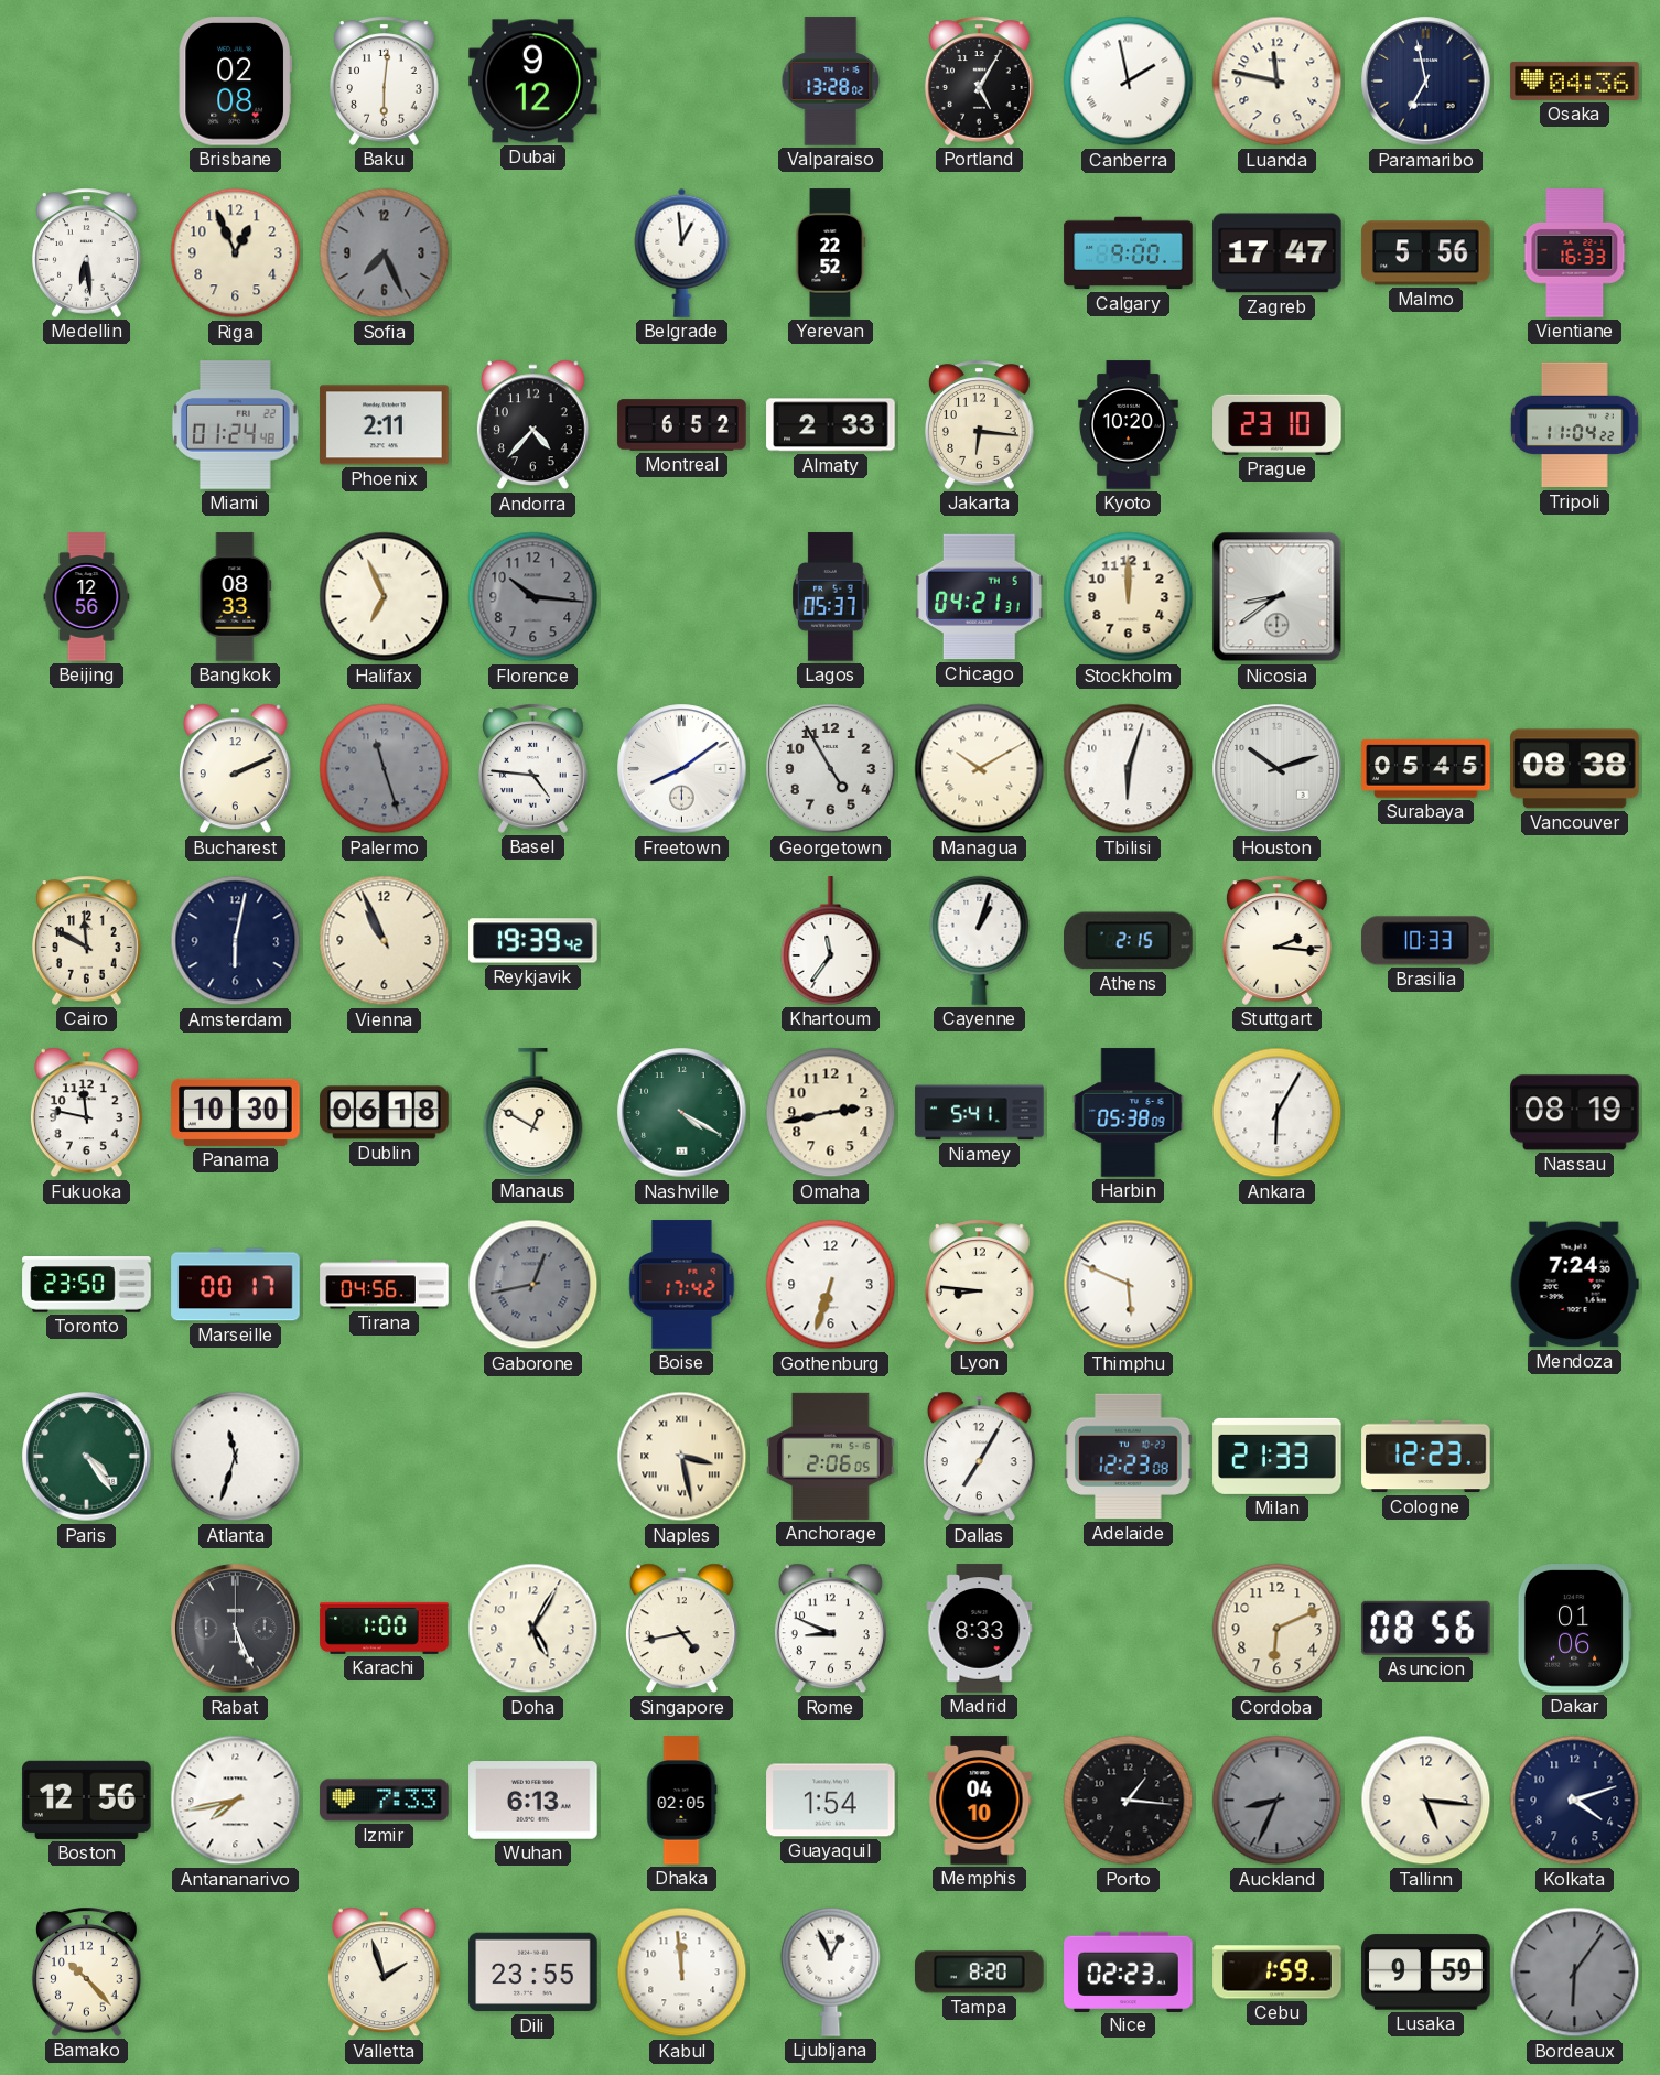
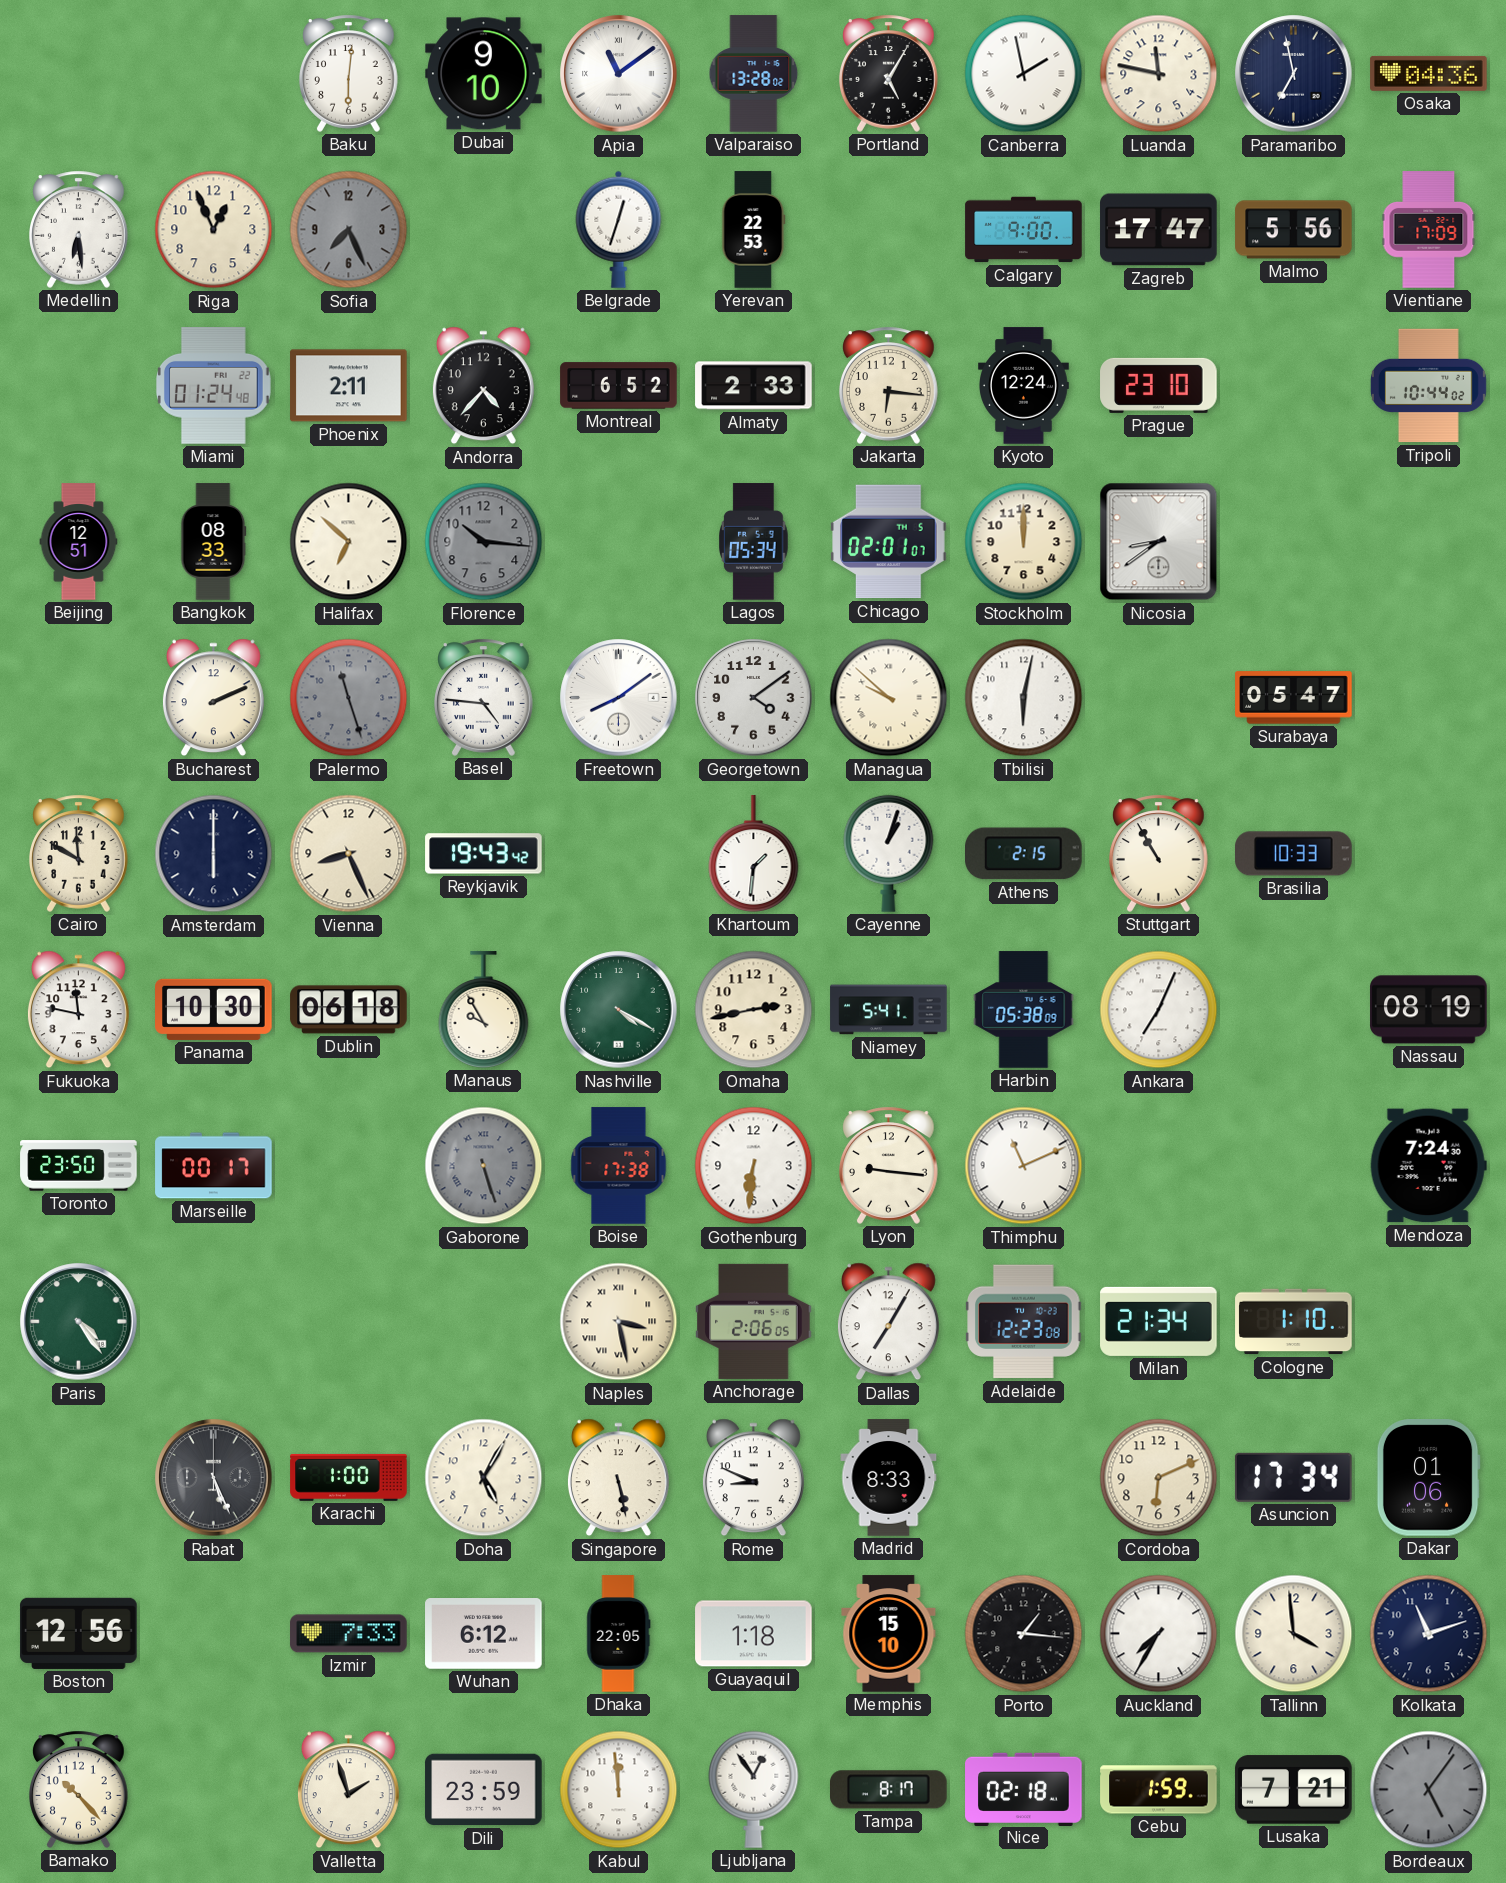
Brisbane: 02:08 -> none
Dubai: 9:12 -> 9:10
Apia: none -> 11:09
Belgrade: 12:59 -> 12:33
Yerevan: 22:52 -> 22:53
Vientiane: 16:33 -> 17:09
Kyoto: 10:20 -> 12:24
Tripoli: 11:04 -> 10:44
Beijing: 12:56 -> 12:51
Halifax: 6:56 -> 6:52
Lagos: 05:37 -> 05:34
Chicago: 04:21 -> 02:01
Georgetown: 4:55 -> 4:09
Managua: 10:10 -> 9:52
Tbilisi: 6:03 -> 6:02
Houston: 10:12 -> none
Surabaya: 05:45 -> 05:47
Vancouver: 08:38 -> none
Amsterdam: 6:02 -> 6:00
Vienna: 10:56 -> 8:26
Reykjavik: 19:39 -> 19:43
Khartoum: 11:36 -> 1:31
Stuttgart: 2:16 -> 10:55
Manaus: 12:50 -> 9:55
Ankara: 6:05 -> 7:04
Tirana: 04:56 -> none
Gaborone: 12:43 -> 5:27
Boise: 17:42 -> 17:38
Gothenburg: 6:33 -> 6:31
Lyon: 8:46 -> 9:16
Thimphu: 5:49 -> 11:11
Atlanta: 11:33 -> none
Milan: 21:33 -> 21:34
Cologne: 12:23 -> 1:10
Singapore: 4:43 -> 5:28
Asuncion: 08:56 -> 17:34
Antananarivo: 7:43 -> none
Wuhan: 6:13 -> 6:12
Dhaka: 02:05 -> 22:05
Guayaquil: 1:54 -> 1:18
Memphis: 04:10 -> 15:10
Auckland: 8:34 -> 7:35
Auckland dial: grey -> white
Tallinn: 5:16 -> 3:59
Kolkata: 4:12 -> 11:12
Dili: 23:55 -> 23:59
Ljubljana: 12:56 -> 12:54
Tampa: 8:20 -> 8:17
Nice: 02:23 -> 02:18
Lusaka: 9:59 -> 7:21
Bordeaux: 6:06 -> 5:06
